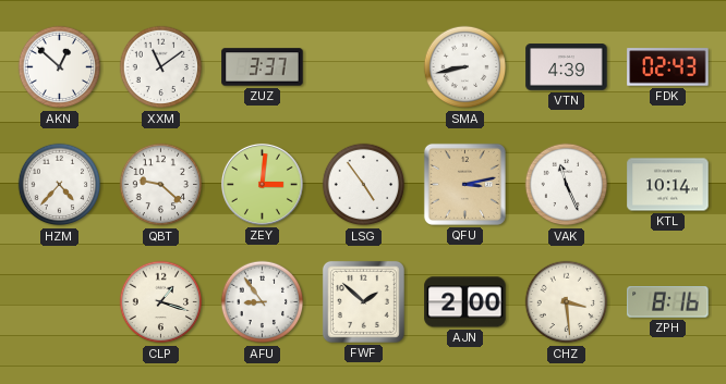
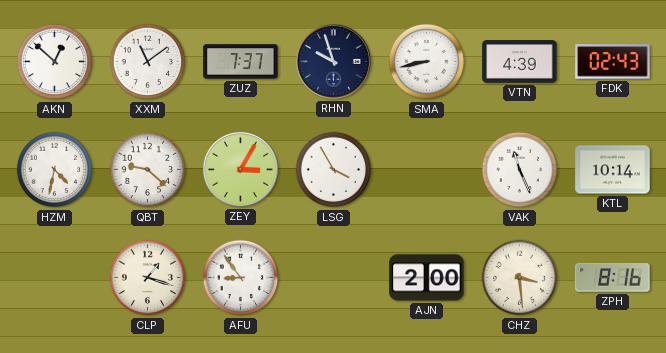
ZUZ: 3:37 -> 7:37
RHN: none -> 9:57
HZM: 4:37 -> 4:32
ZEY: 3:01 -> 3:05
LSG: 4:54 -> 3:55
QFU: 3:13 -> none
FWF: 1:52 -> none
